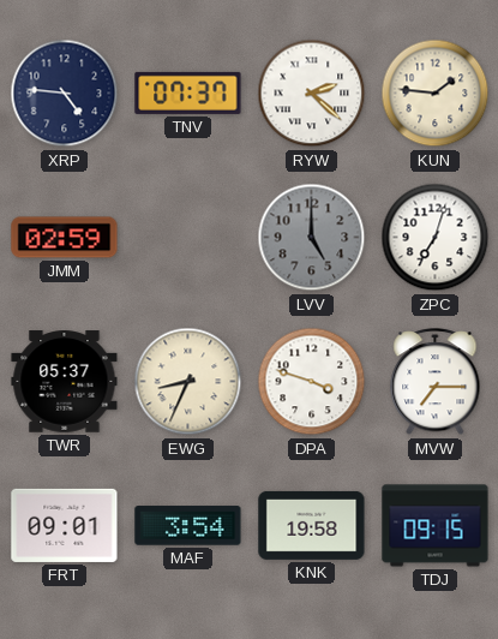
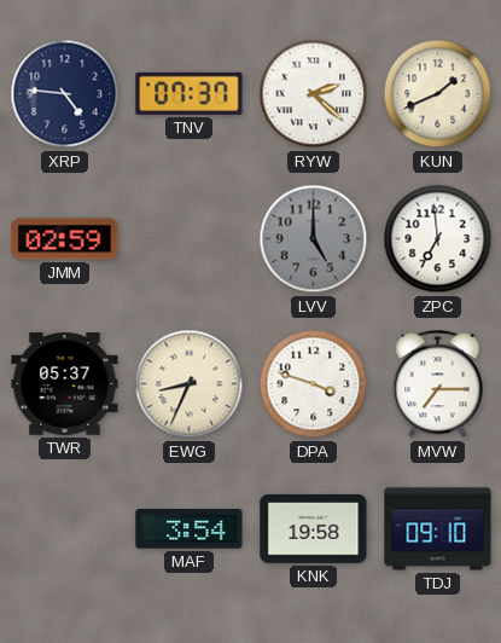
KUN: 1:46 -> 1:41
ZPC: 7:03 -> 6:59
FRT: 09:01 -> none
TDJ: 09:15 -> 09:10
